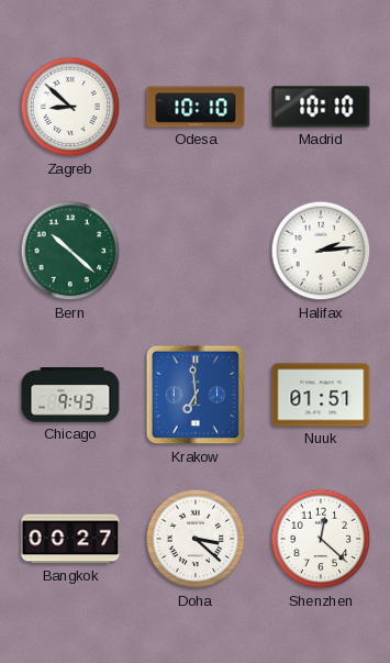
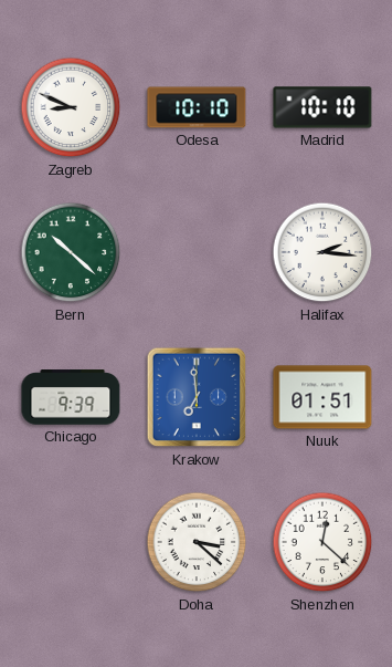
Zagreb: 8:52 -> 8:49
Halifax: 2:14 -> 2:16
Chicago: 9:43 -> 9:39
Bangkok: 00:27 -> none
